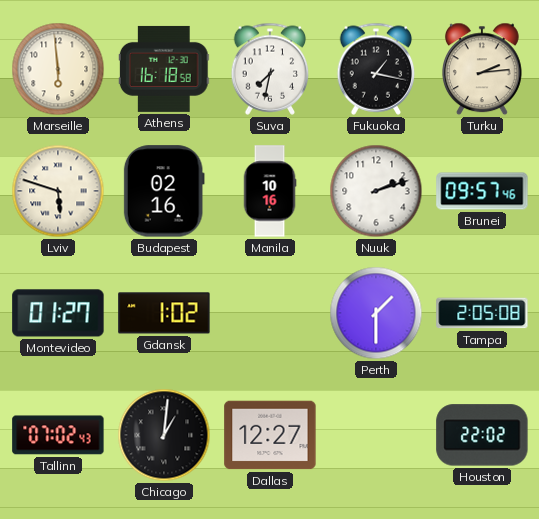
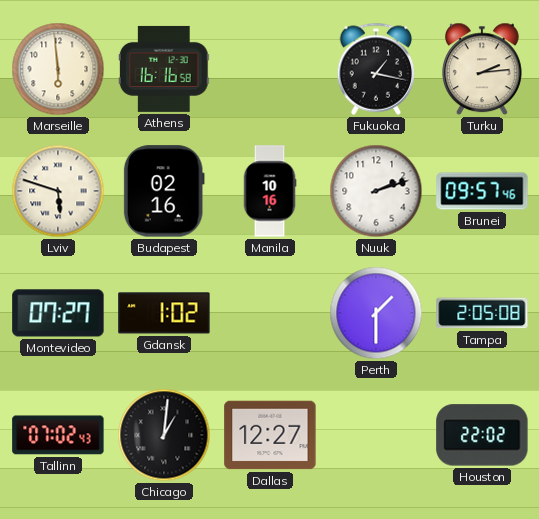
Athens: 16:18 -> 16:16
Suva: 7:32 -> none
Montevideo: 01:27 -> 07:27
